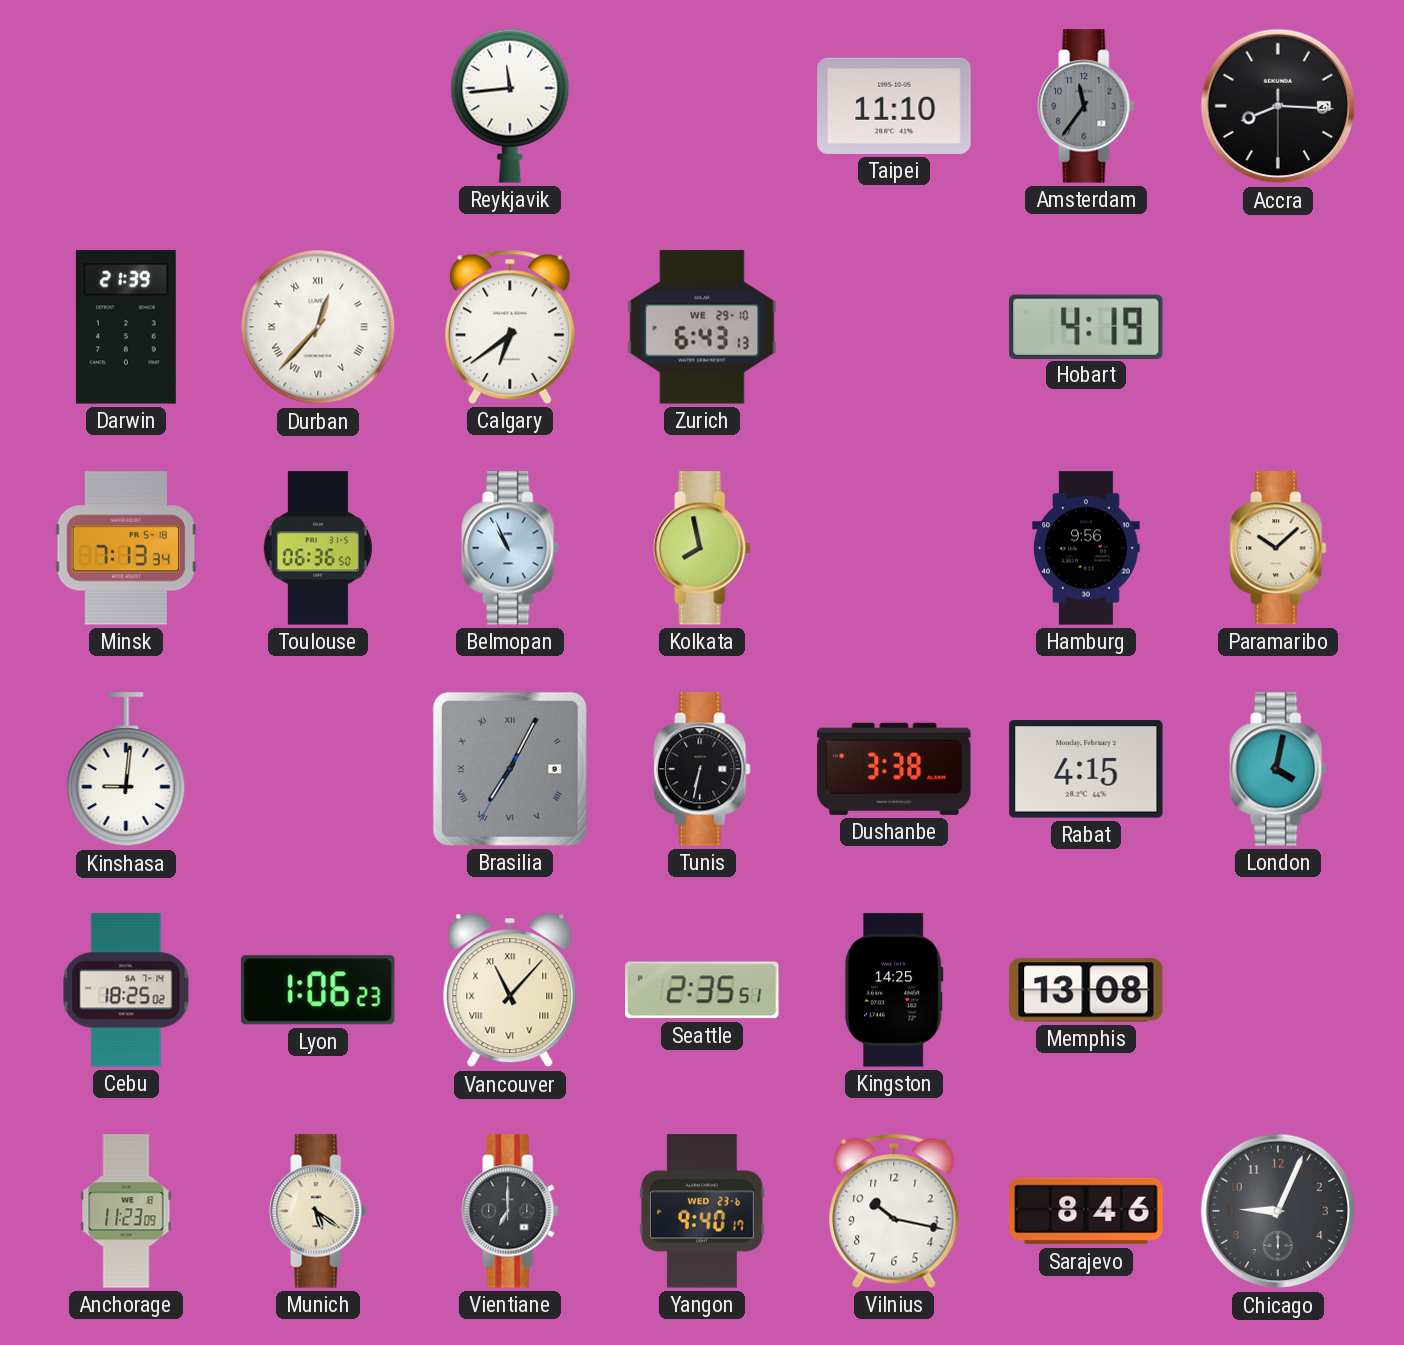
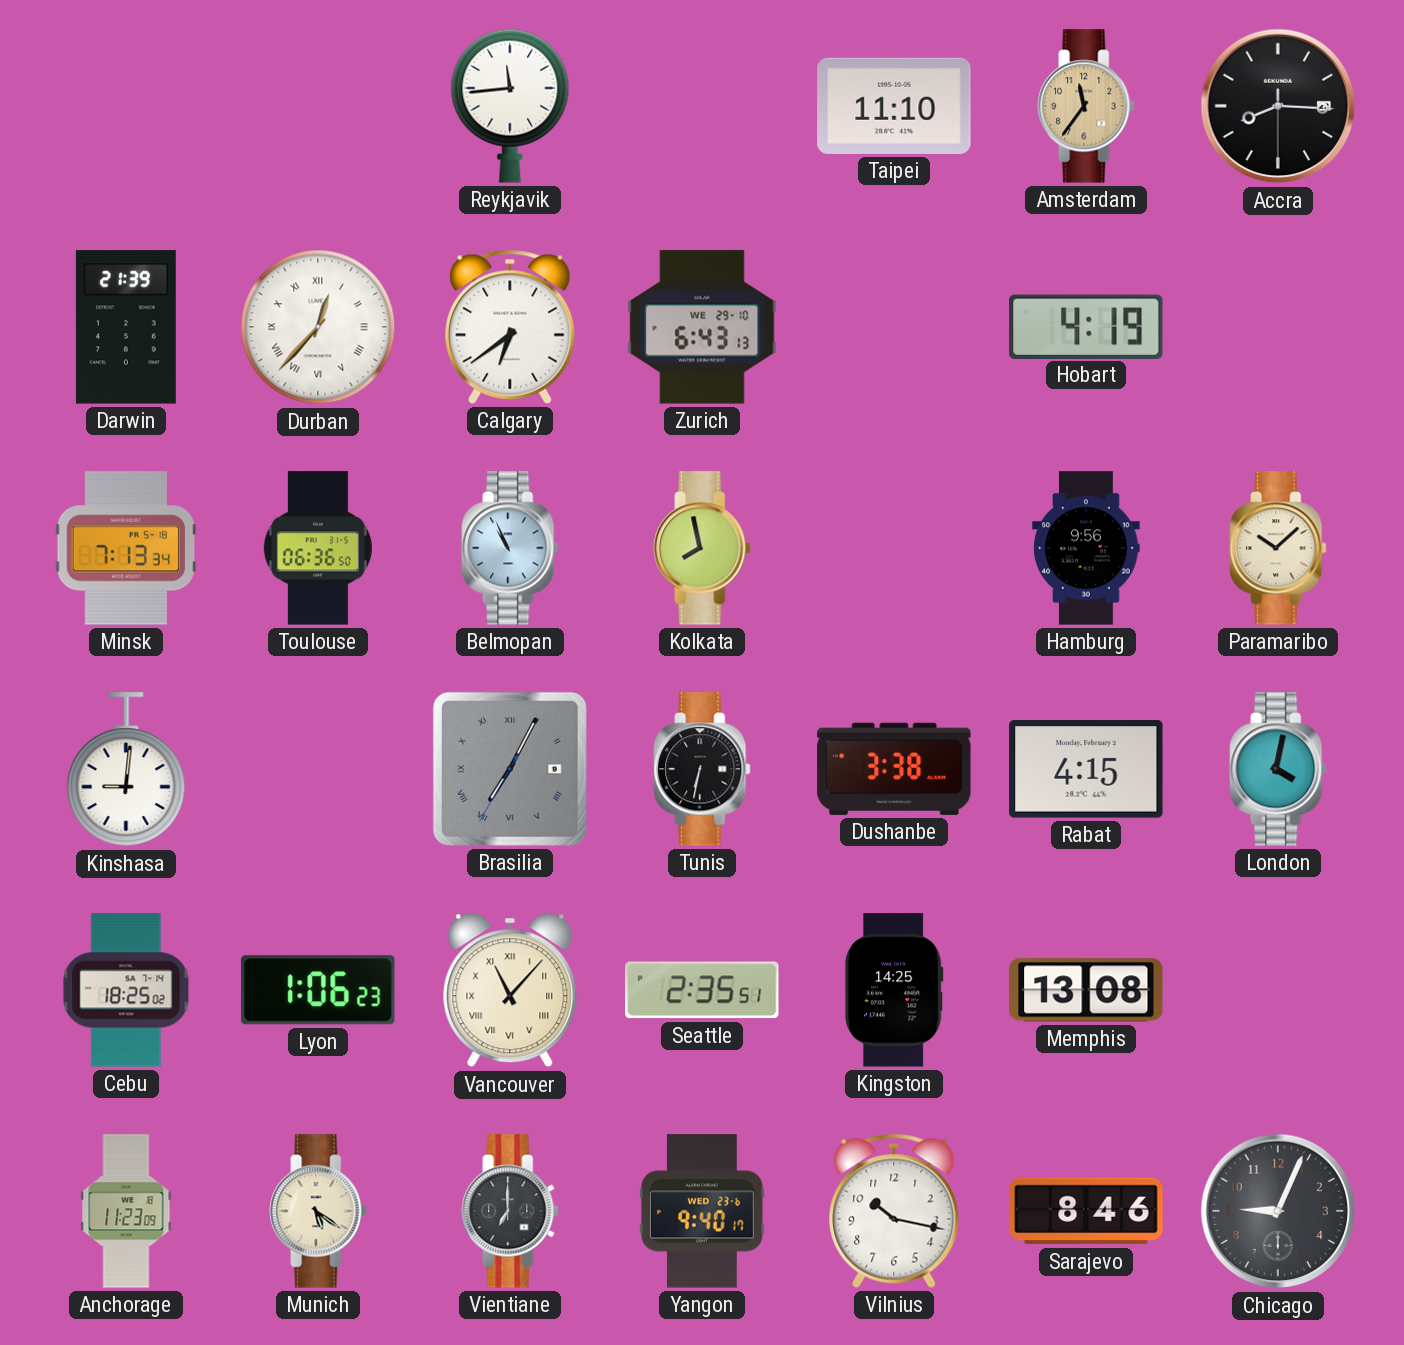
Amsterdam dial: grey -> champagne
